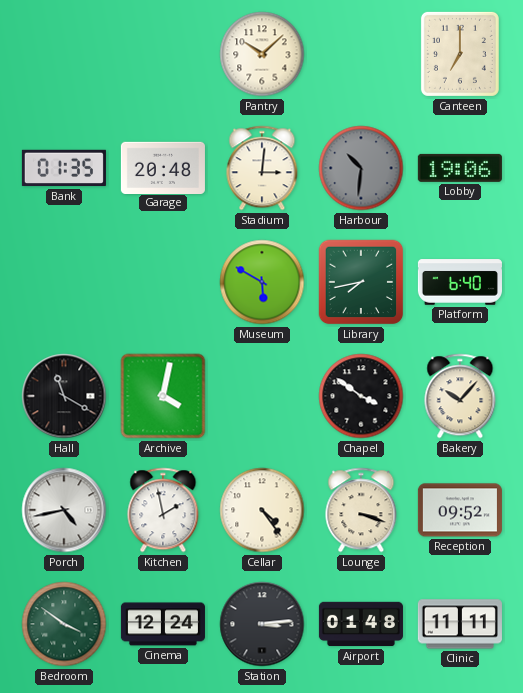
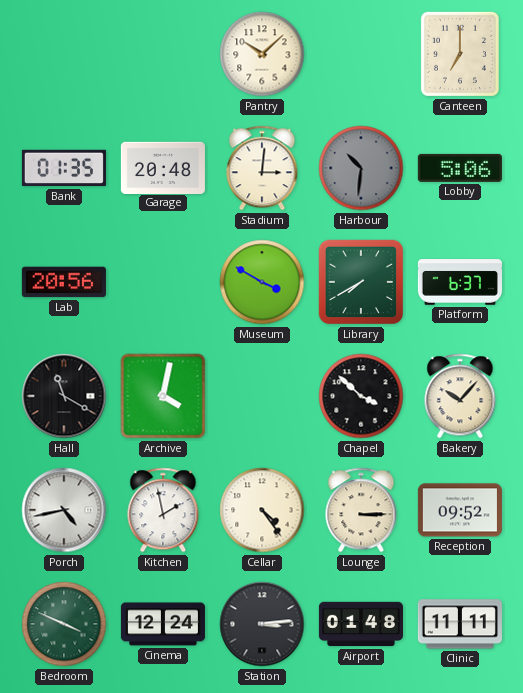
Lobby: 19:06 -> 5:06
Lab: none -> 20:56
Museum: 5:50 -> 3:50
Library: 7:43 -> 7:40
Platform: 6:40 -> 6:37
Chapel: 3:51 -> 3:52
Lounge: 3:18 -> 3:15
Bedroom: 3:51 -> 3:49
